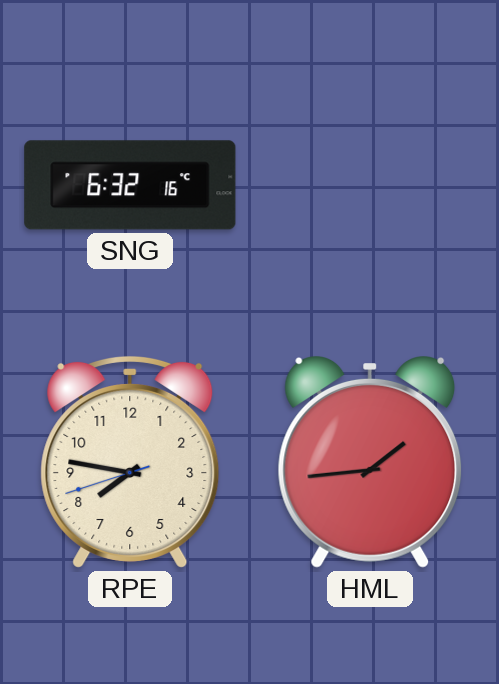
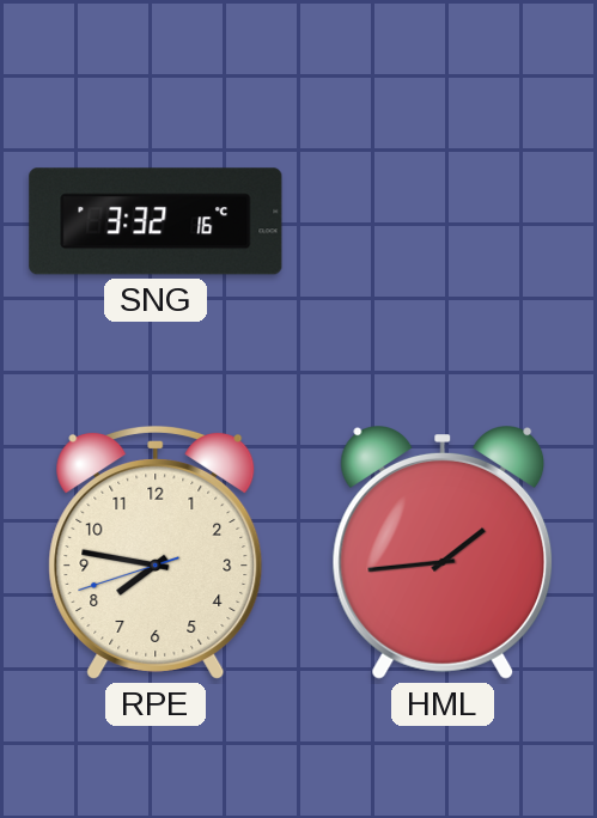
SNG: 6:32 -> 3:32
